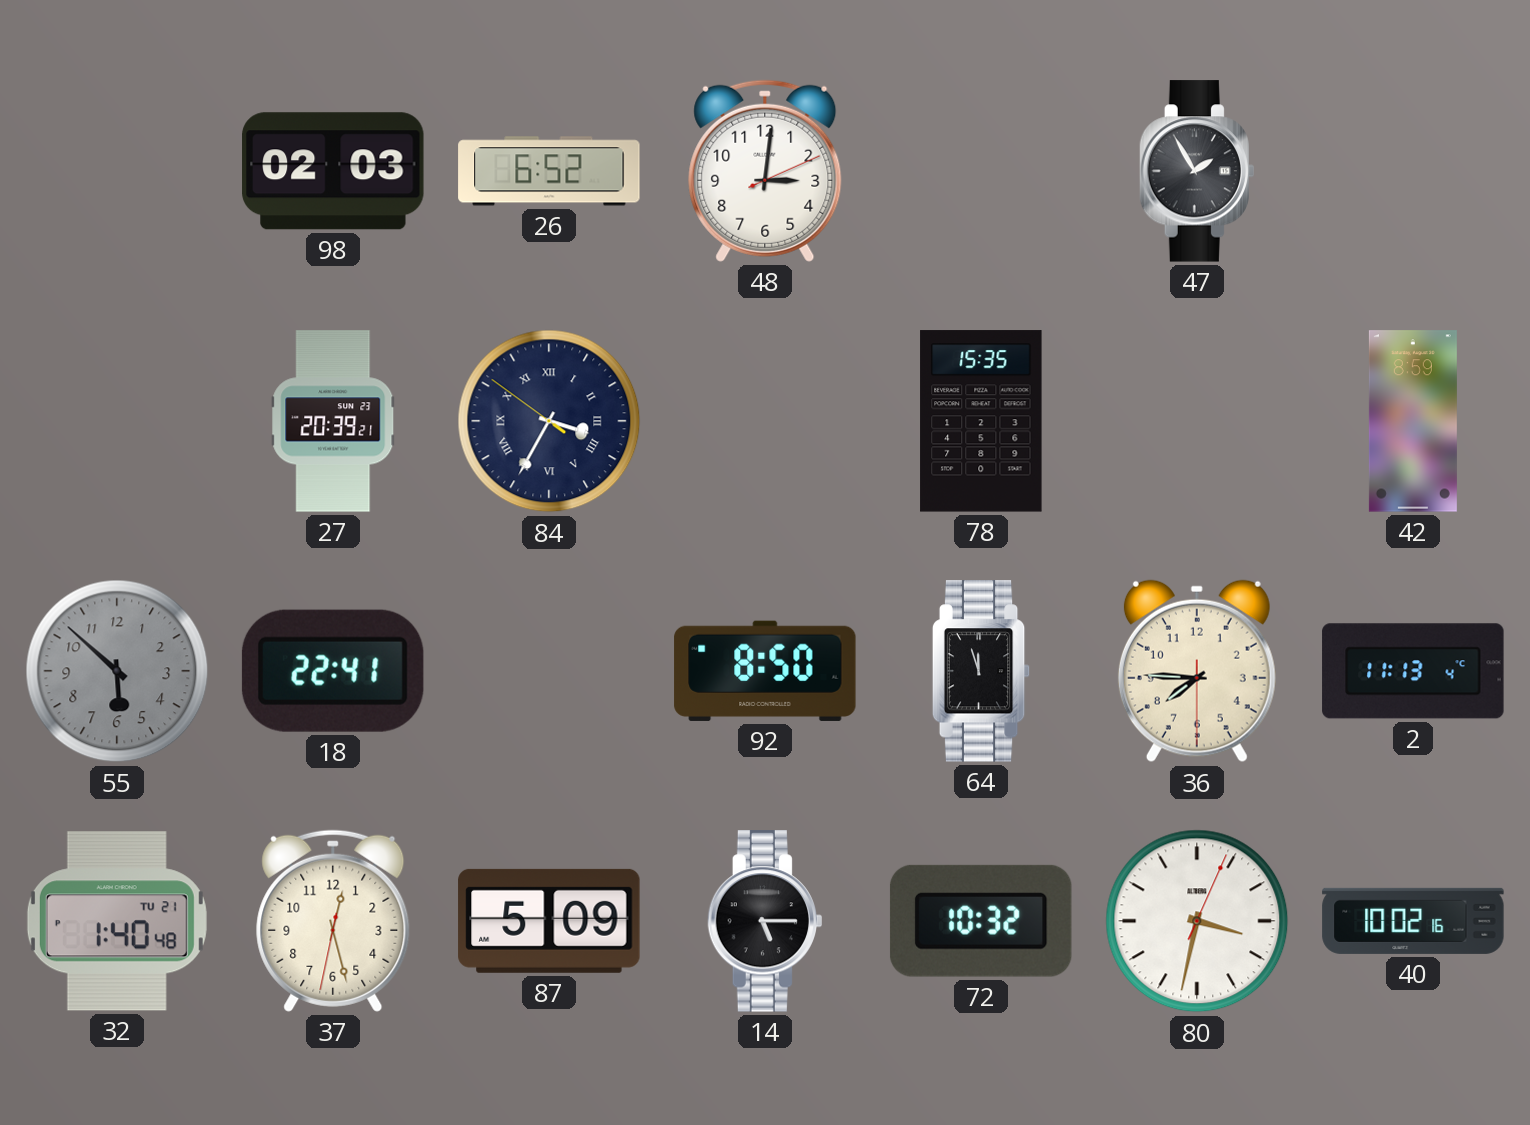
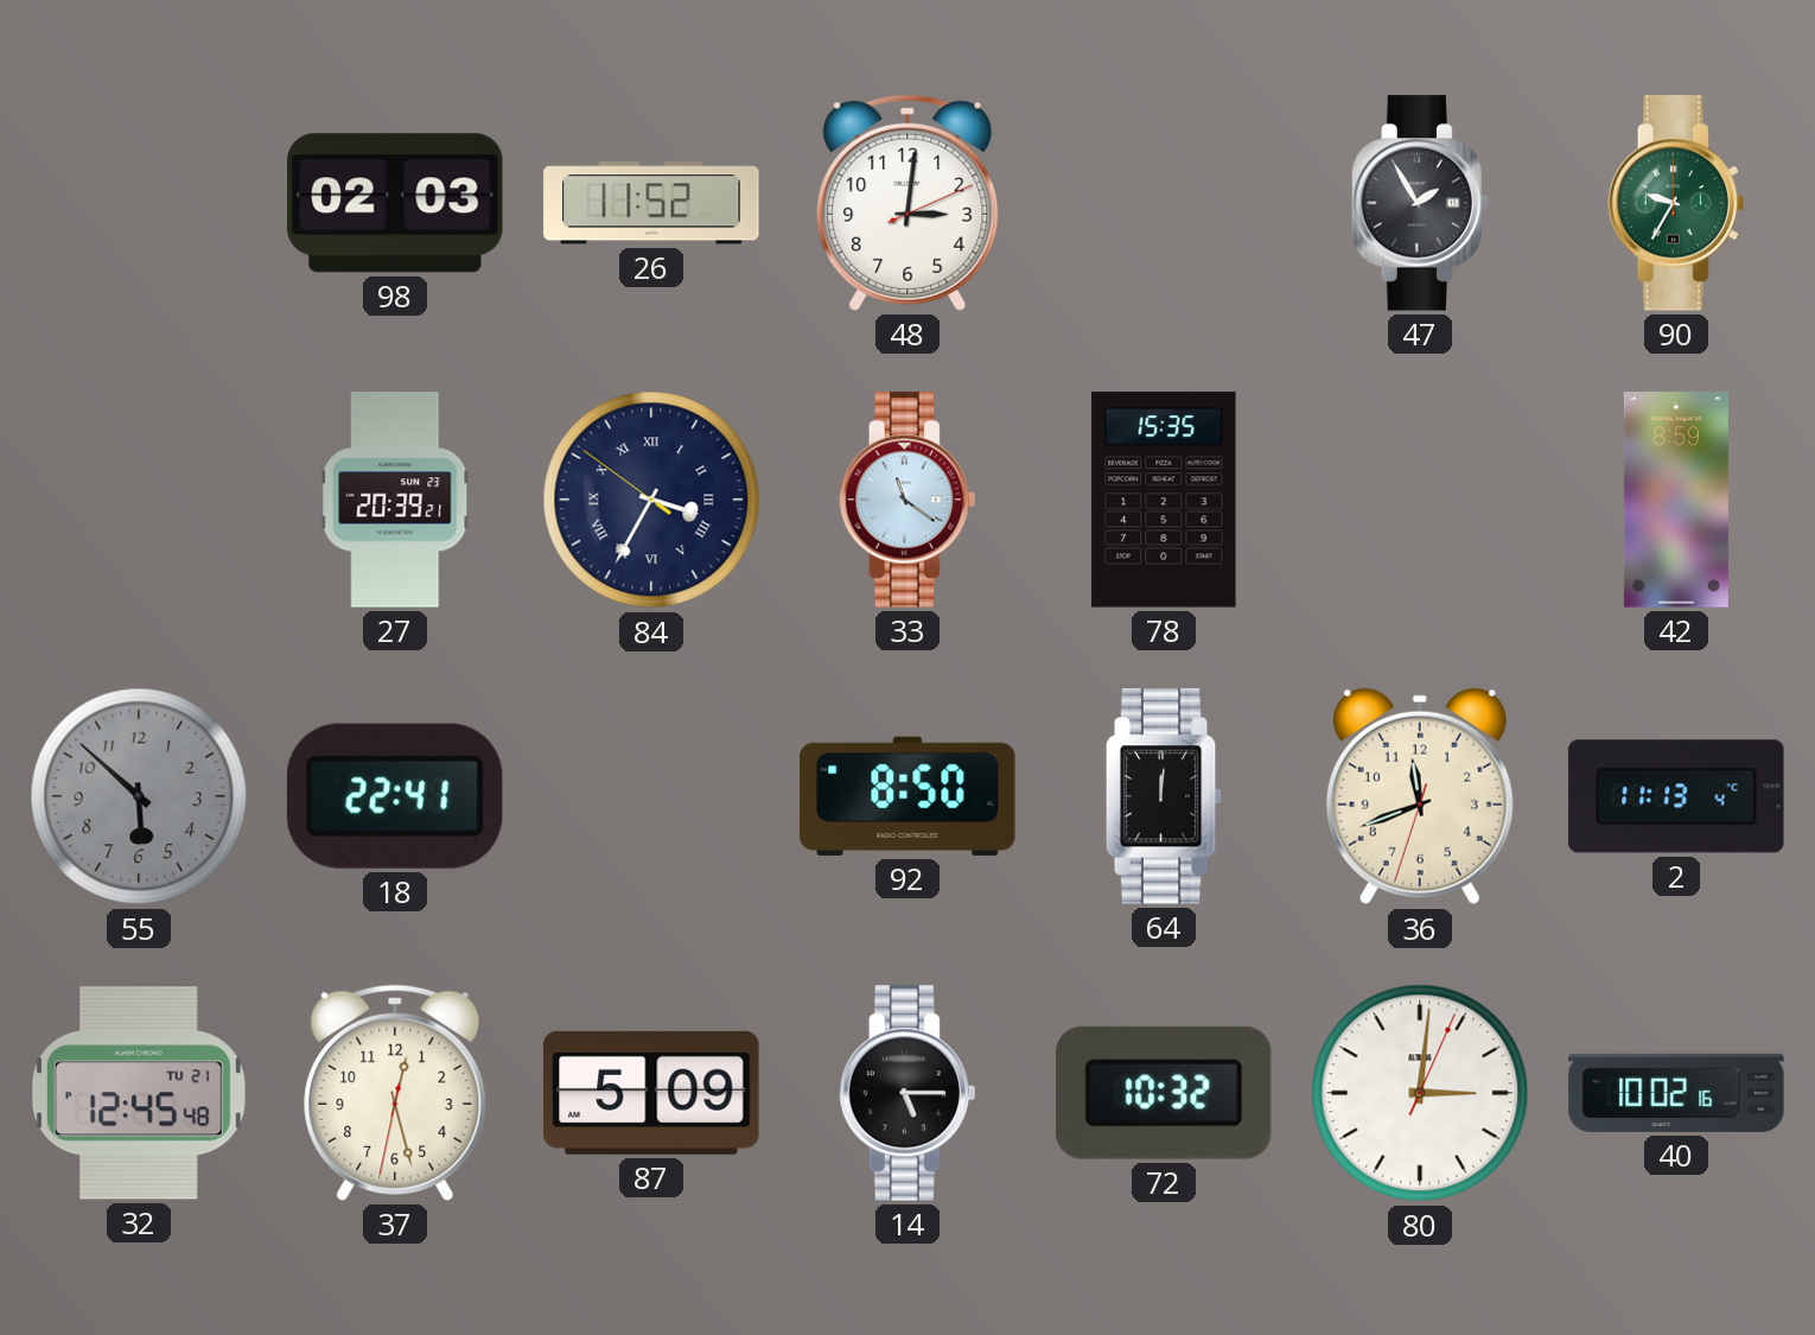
26: 6:52 -> 11:52
90: none -> 9:35
33: none -> 11:21
64: 11:57 -> 12:01
36: 7:45 -> 11:41
32: 1:40 -> 12:45
80: 3:32 -> 3:01
